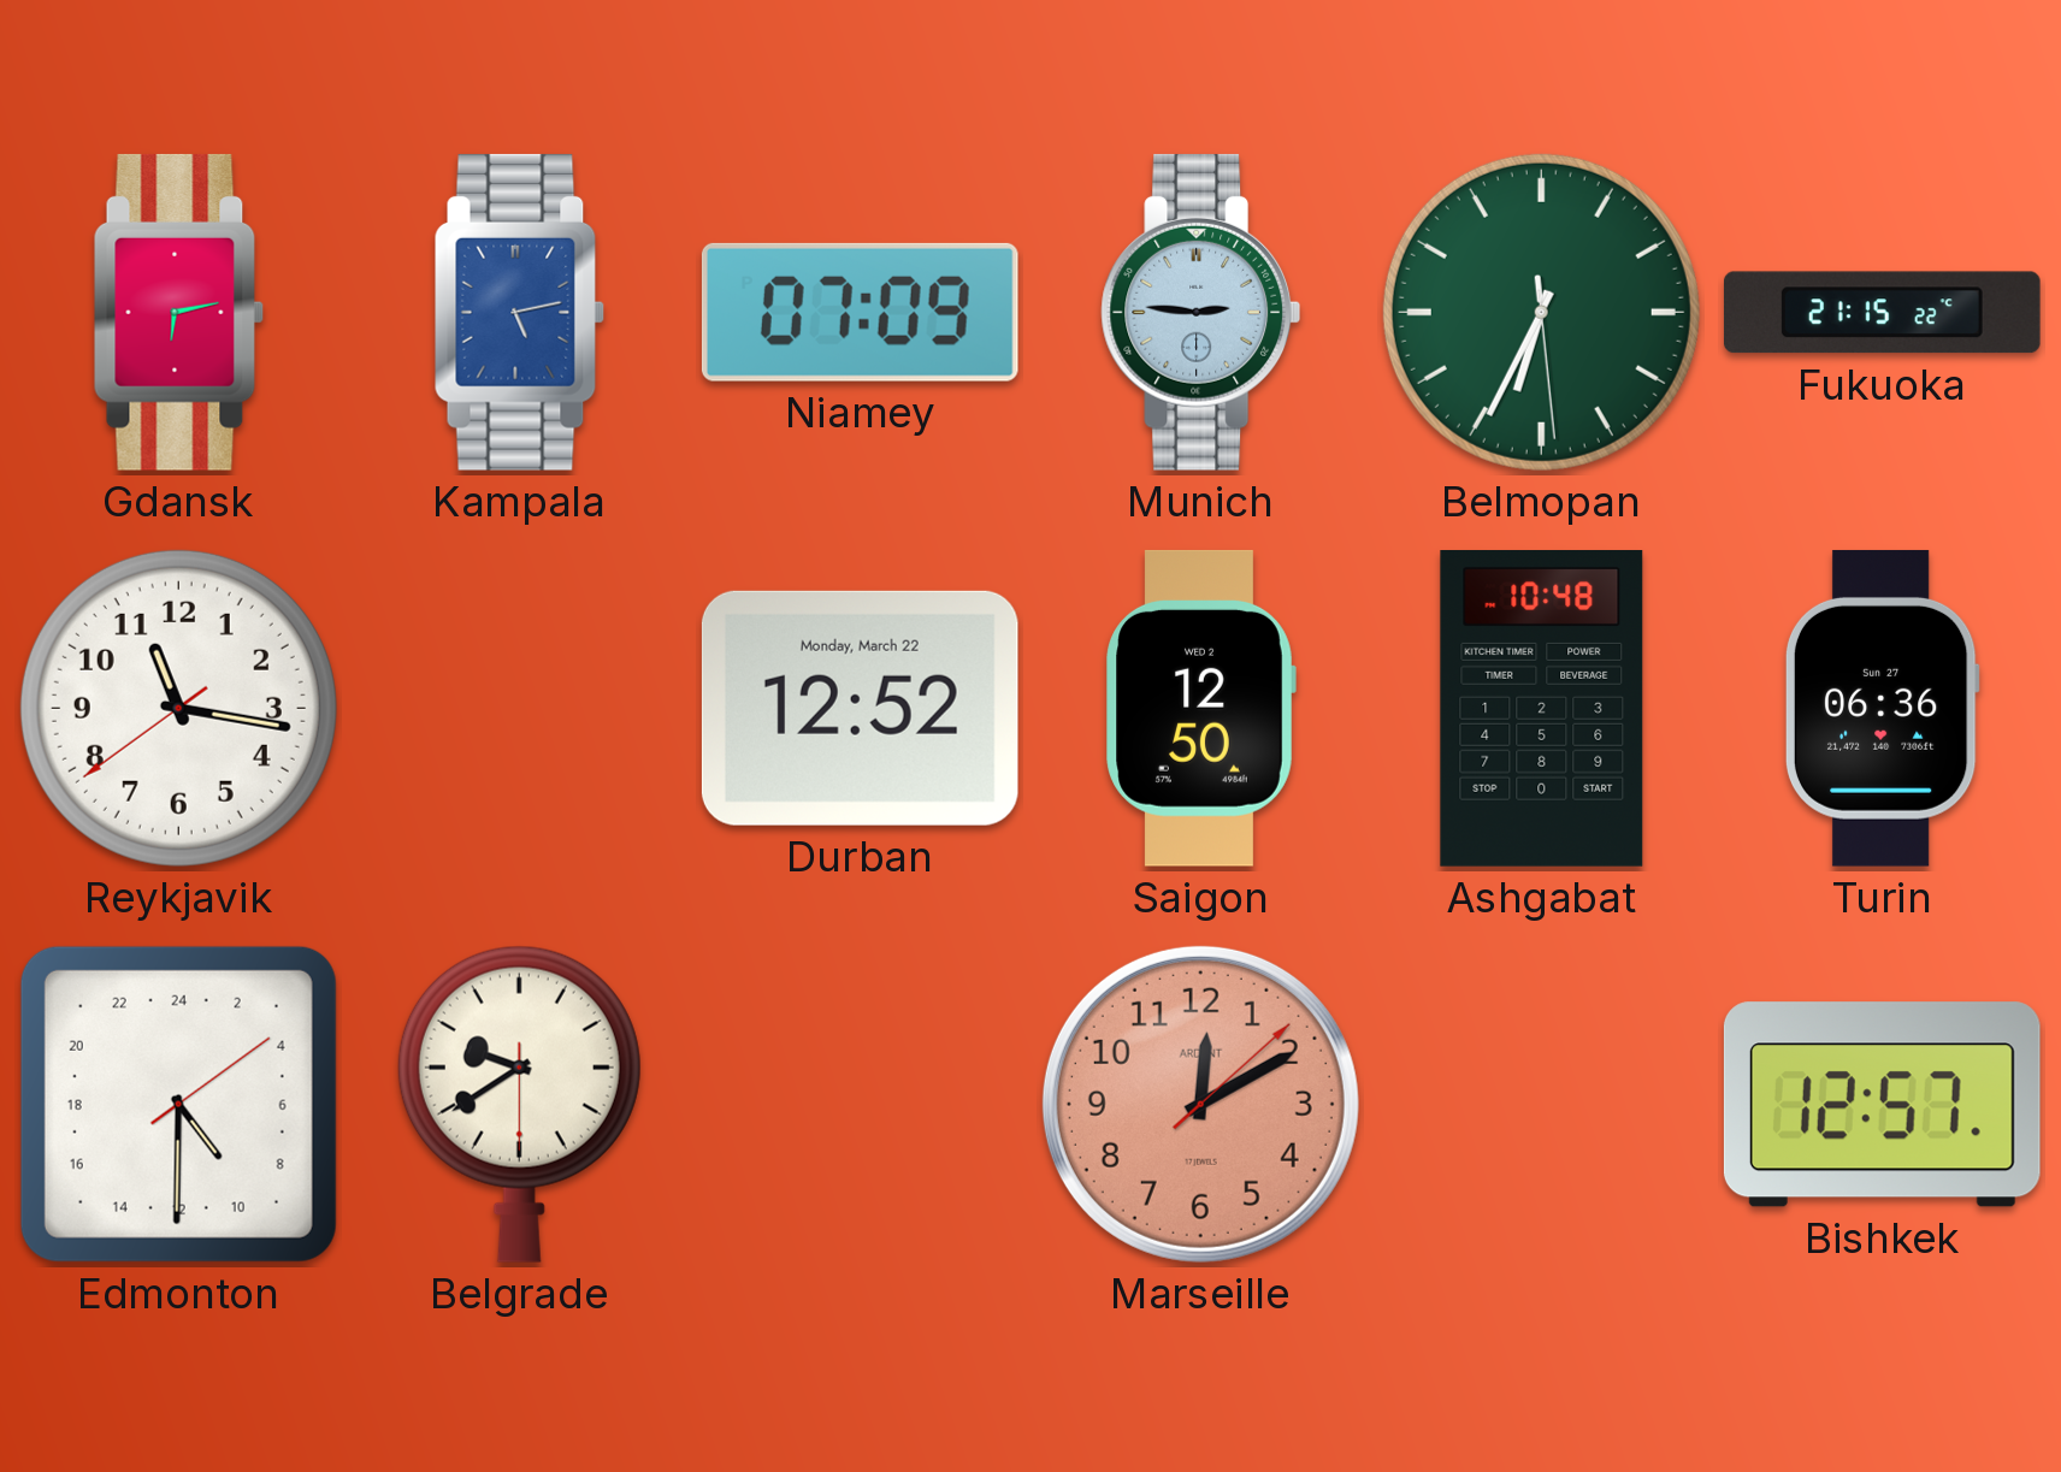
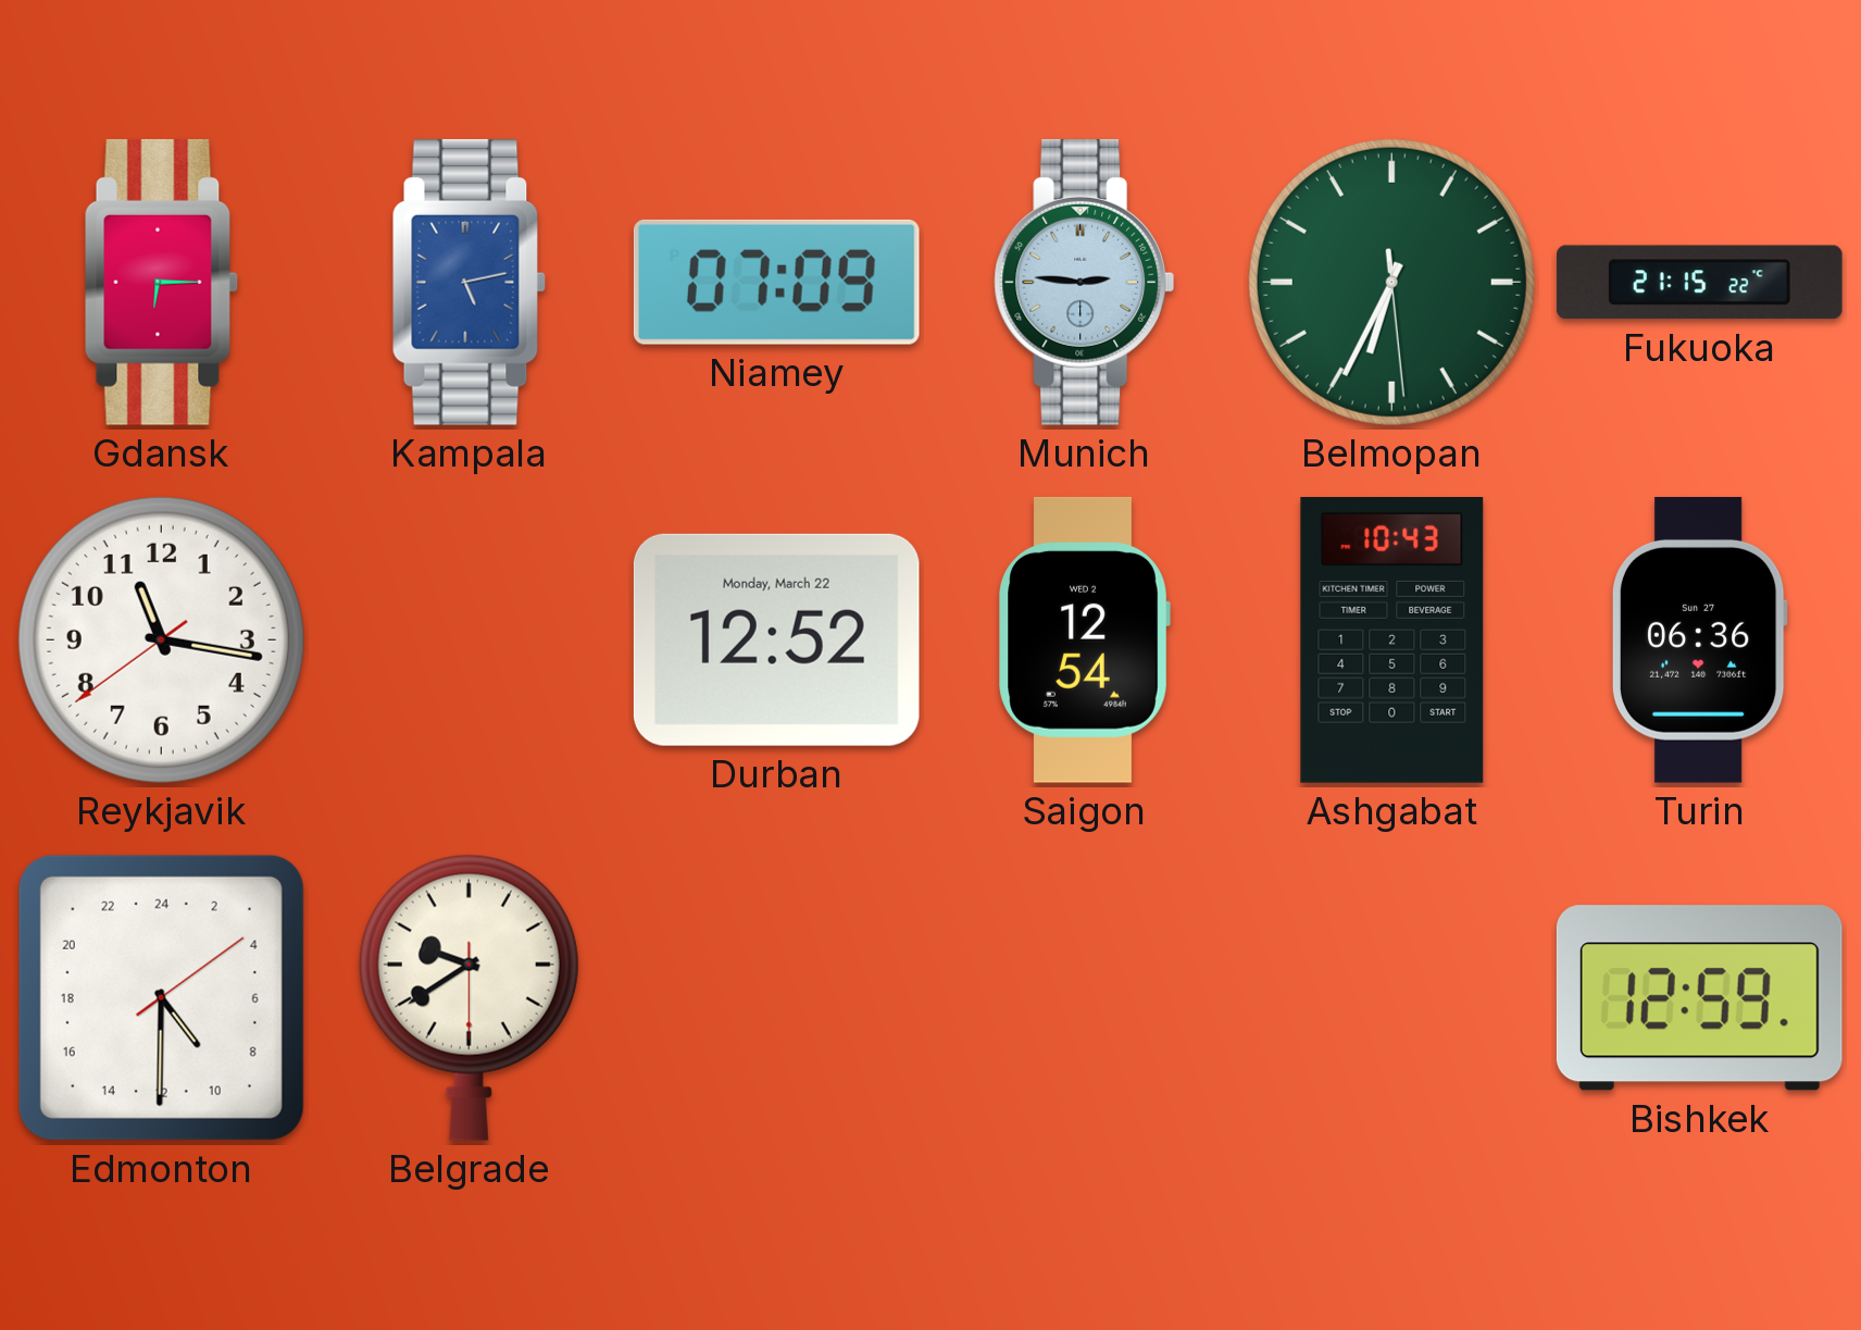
Gdansk: 6:13 -> 6:15
Saigon: 12:50 -> 12:54
Ashgabat: 10:48 -> 10:43
Marseille: 12:10 -> none
Bishkek: 12:57 -> 12:59
